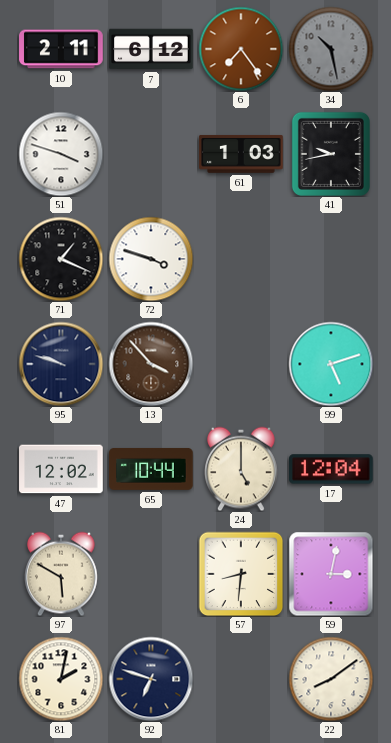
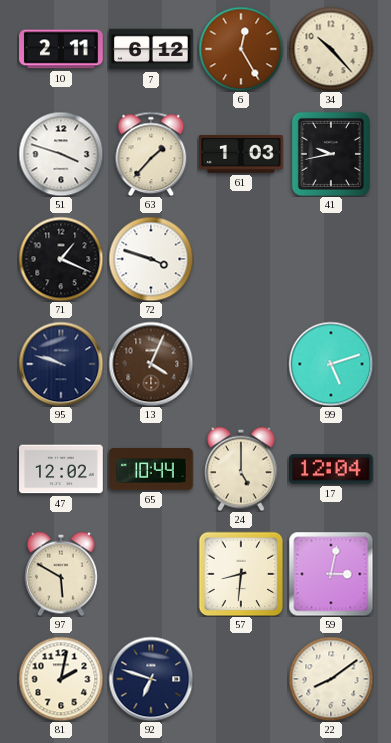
6: 7:24 -> 12:25
34: 10:28 -> 10:23
34 dial: grey -> cream
63: none -> 1:37
13: 3:53 -> 4:04
